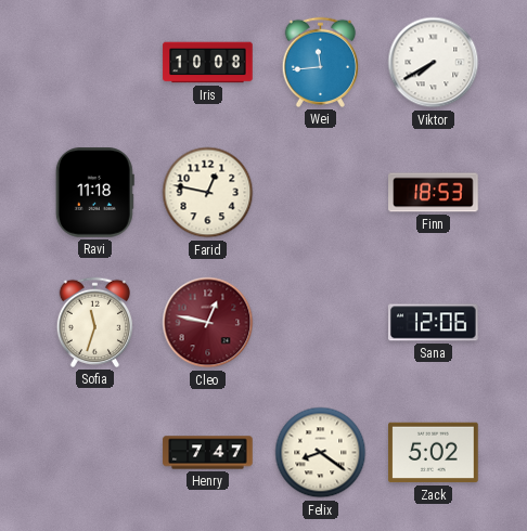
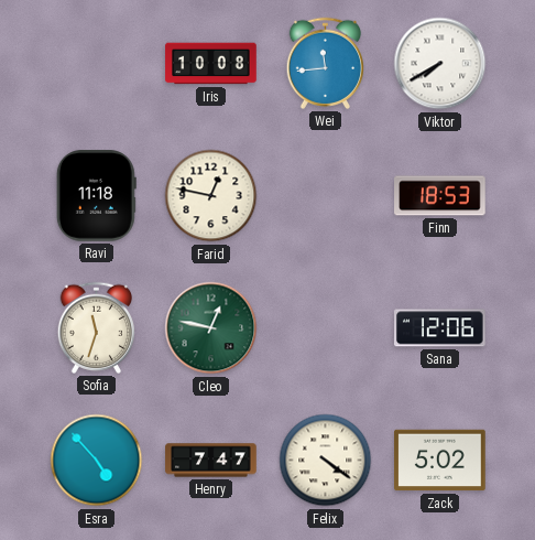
Cleo dial: burgundy -> green
Esra: none -> 4:53
Felix: 8:21 -> 4:21
